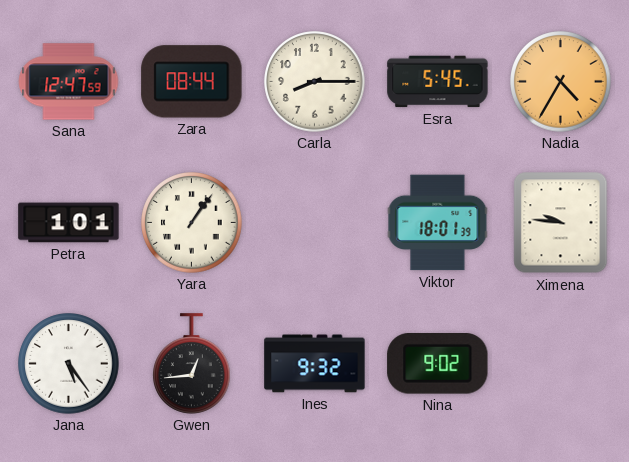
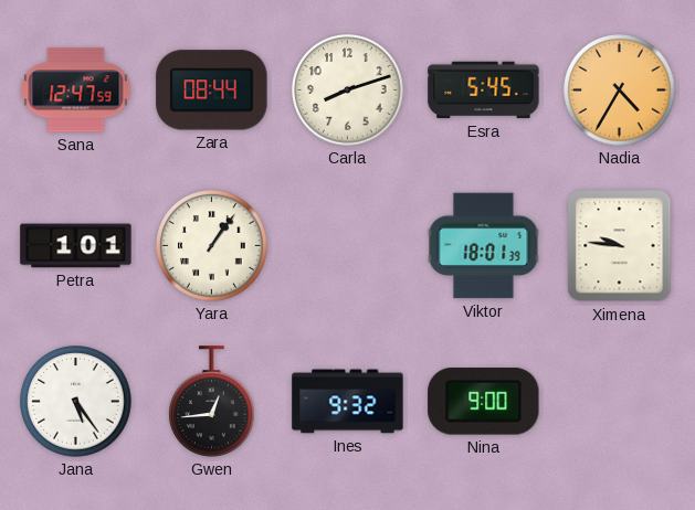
Carla: 8:15 -> 8:12
Nina: 9:02 -> 9:00
